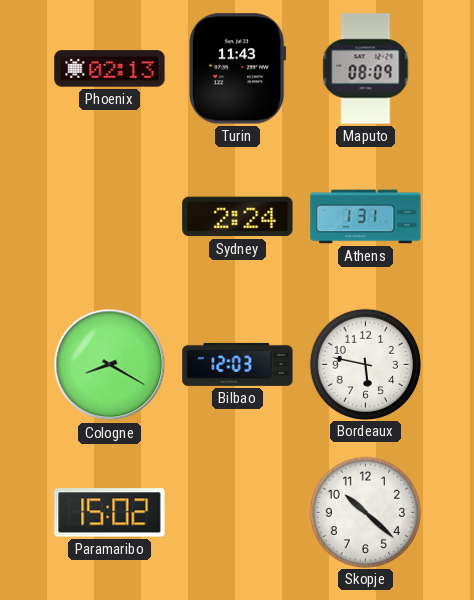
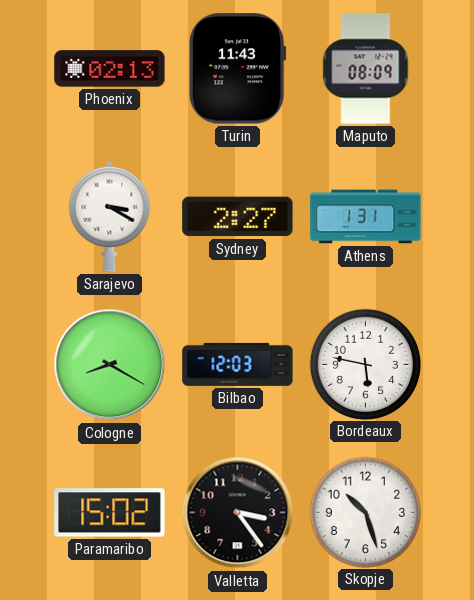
Sarajevo: none -> 3:20
Sydney: 2:24 -> 2:27
Valletta: none -> 3:24
Skopje: 10:22 -> 10:27
